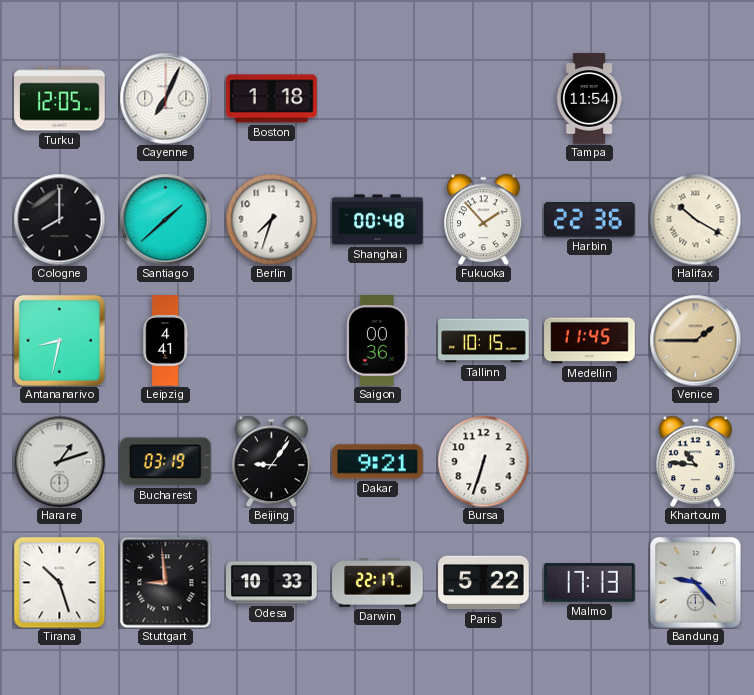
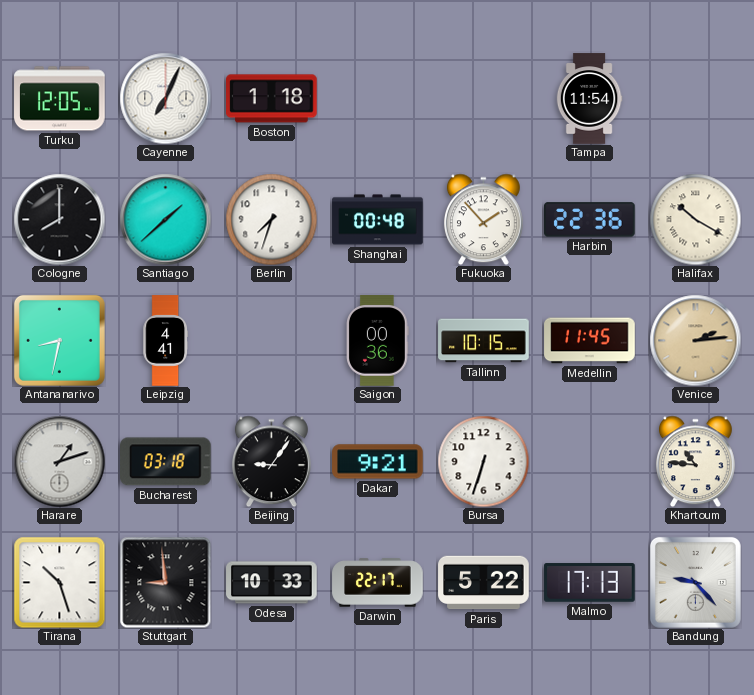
Venice: 1:45 -> 2:14
Bucharest: 03:19 -> 03:18
